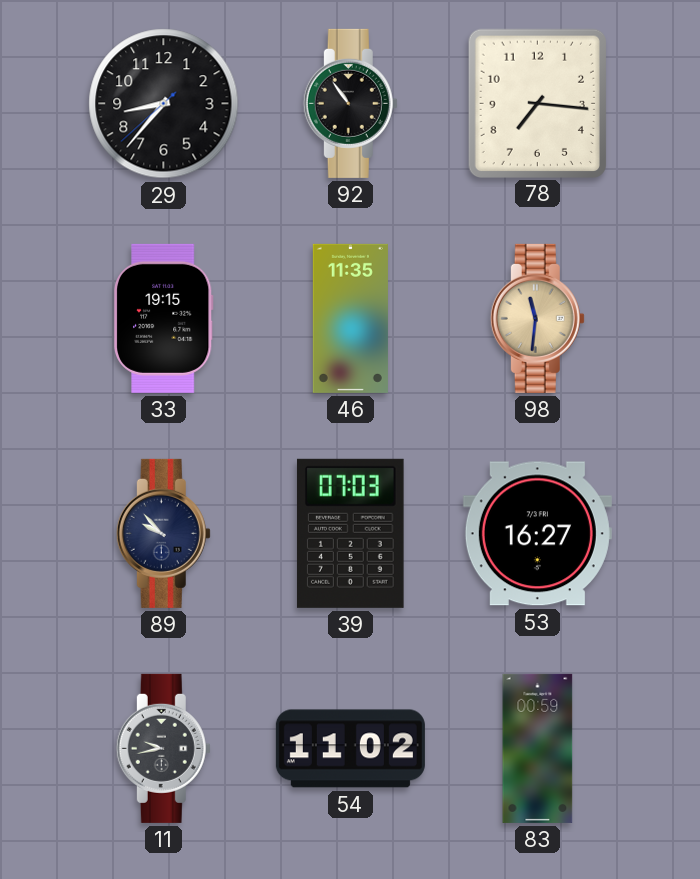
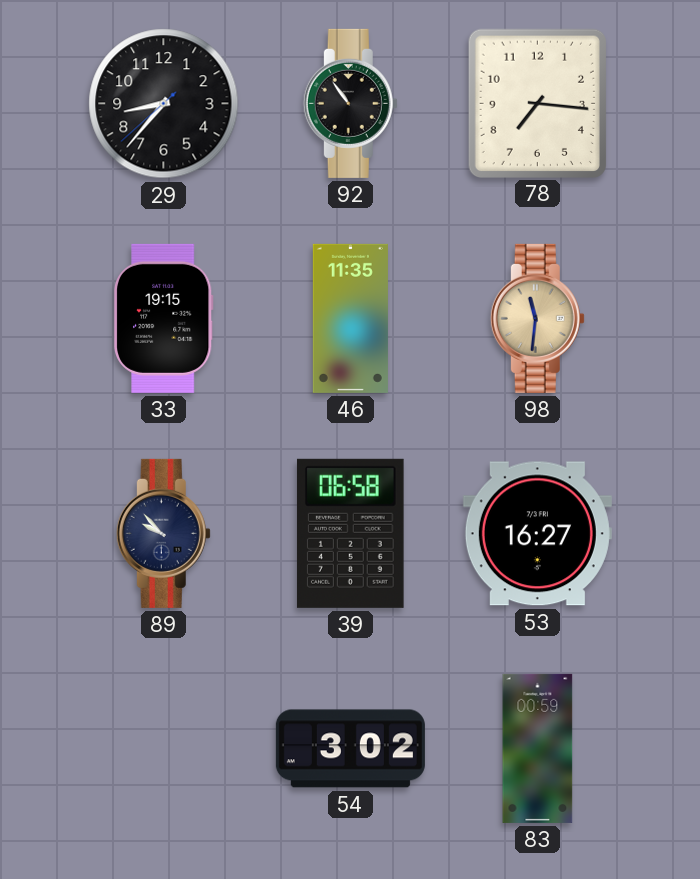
39: 07:03 -> 06:58
11: 9:43 -> none
54: 11:02 -> 3:02
